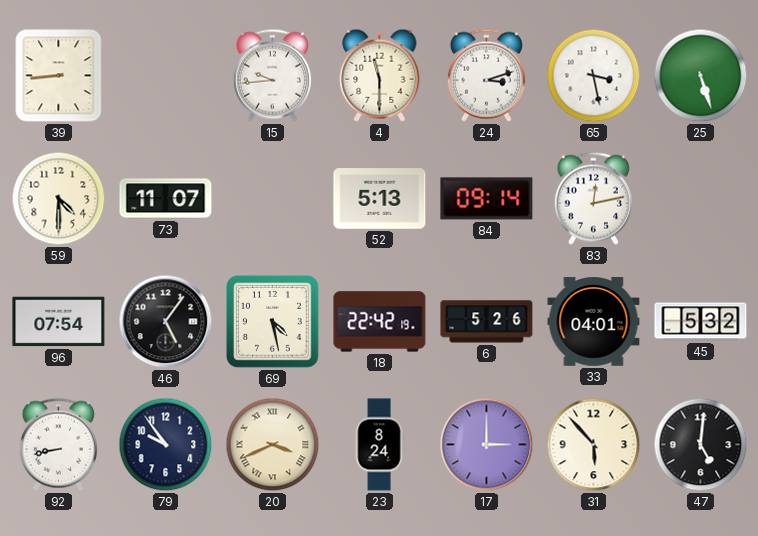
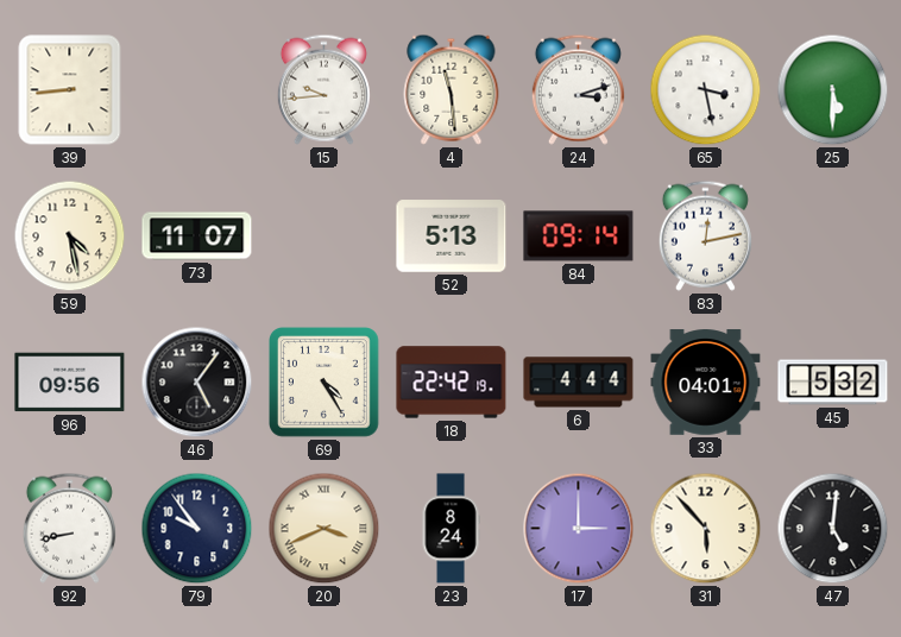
4: 11:30 -> 11:29
25: 5:27 -> 5:30
59: 4:30 -> 4:28
96: 07:54 -> 09:56
69: 4:28 -> 4:25
6: 5:26 -> 4:44
